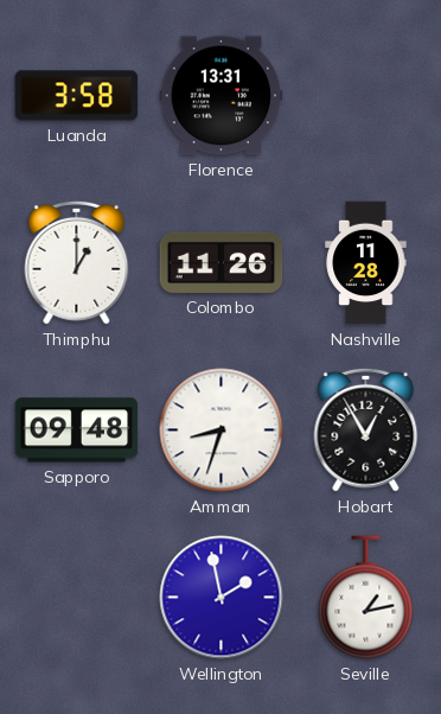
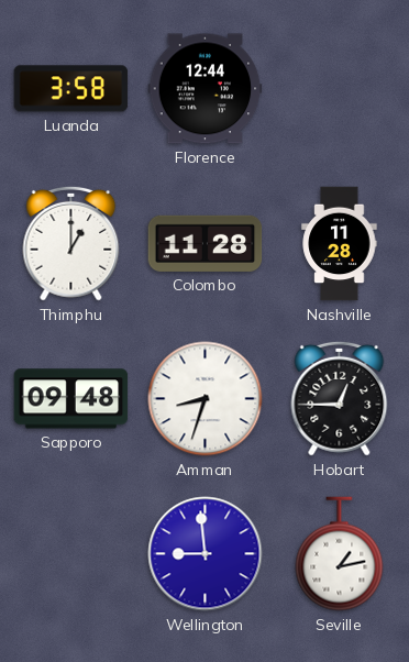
Florence: 13:31 -> 12:44
Colombo: 11:26 -> 11:28
Hobart: 12:55 -> 12:45
Wellington: 1:58 -> 8:59
